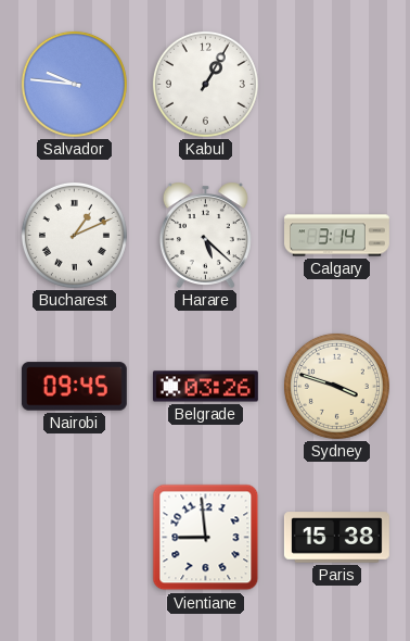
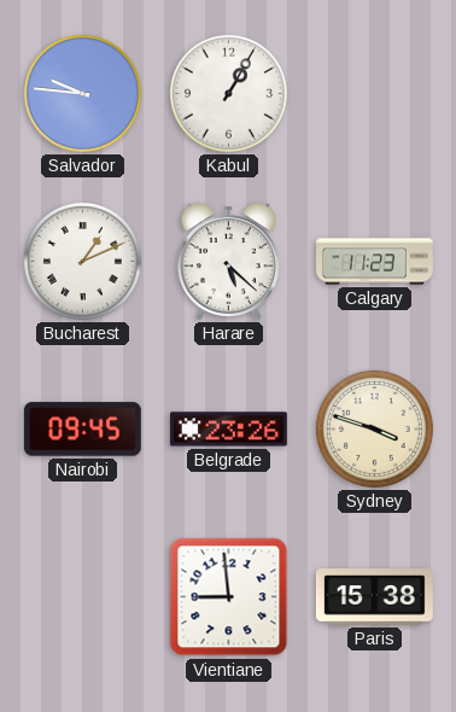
Calgary: 3:14 -> 11:23
Belgrade: 03:26 -> 23:26
